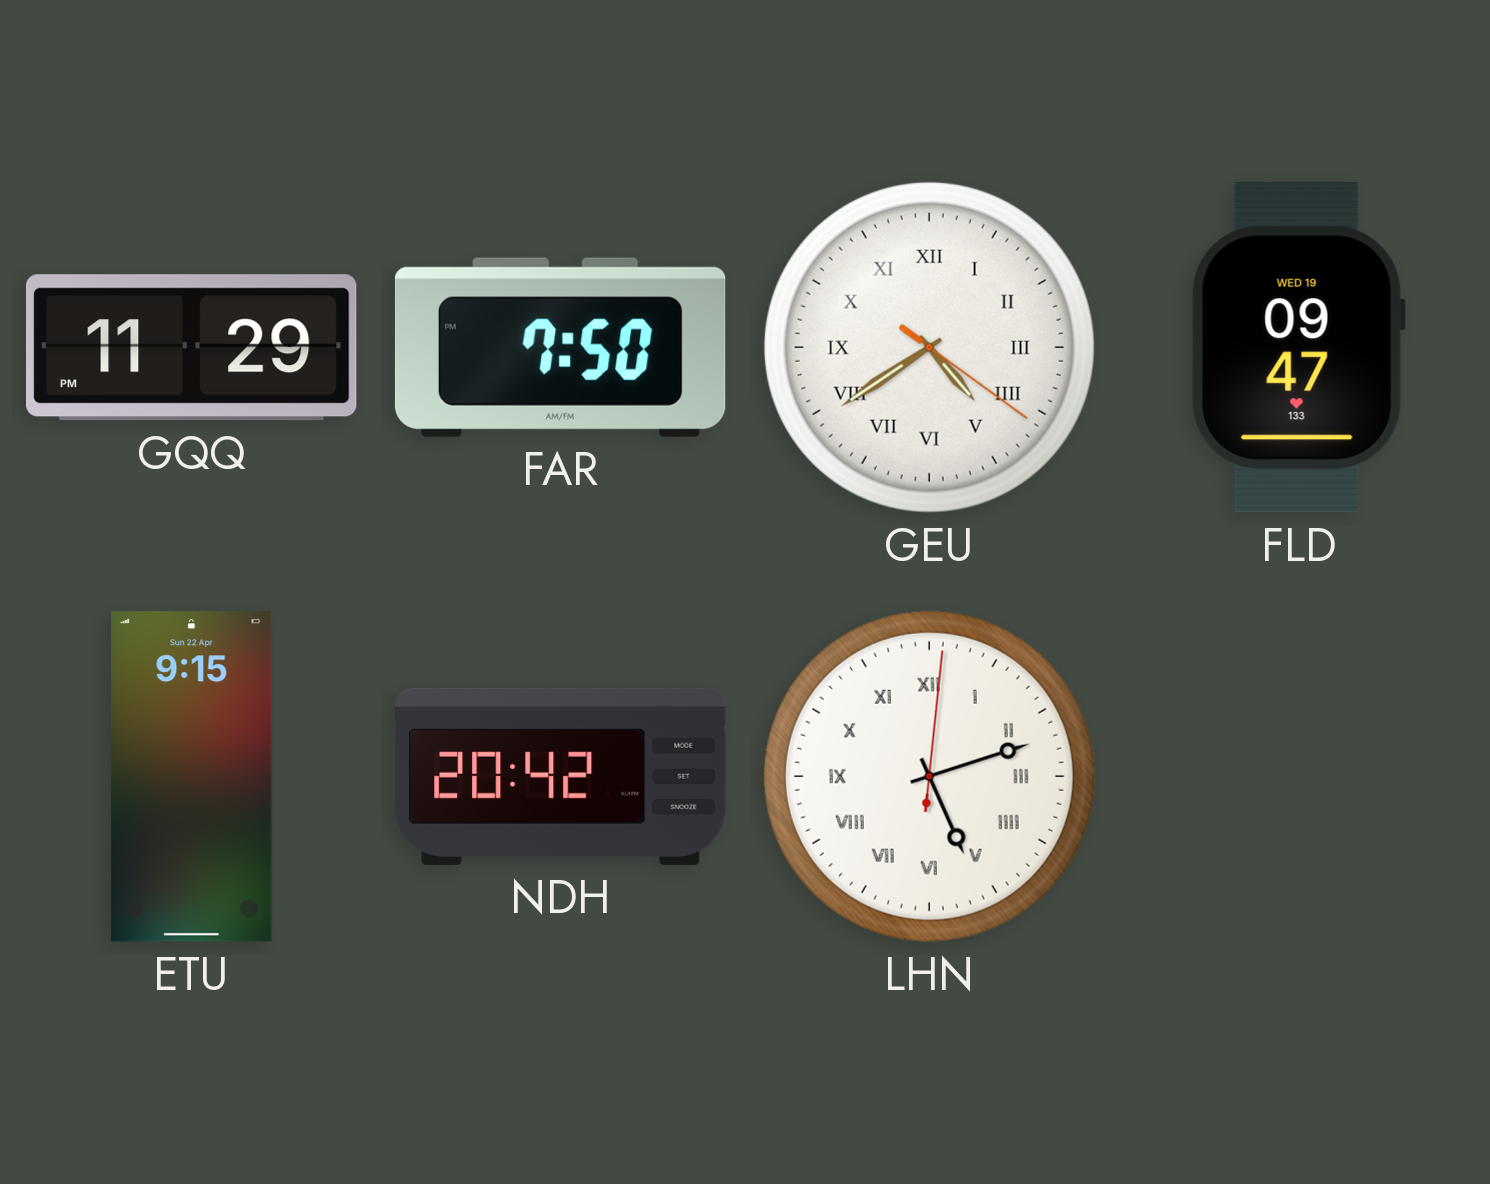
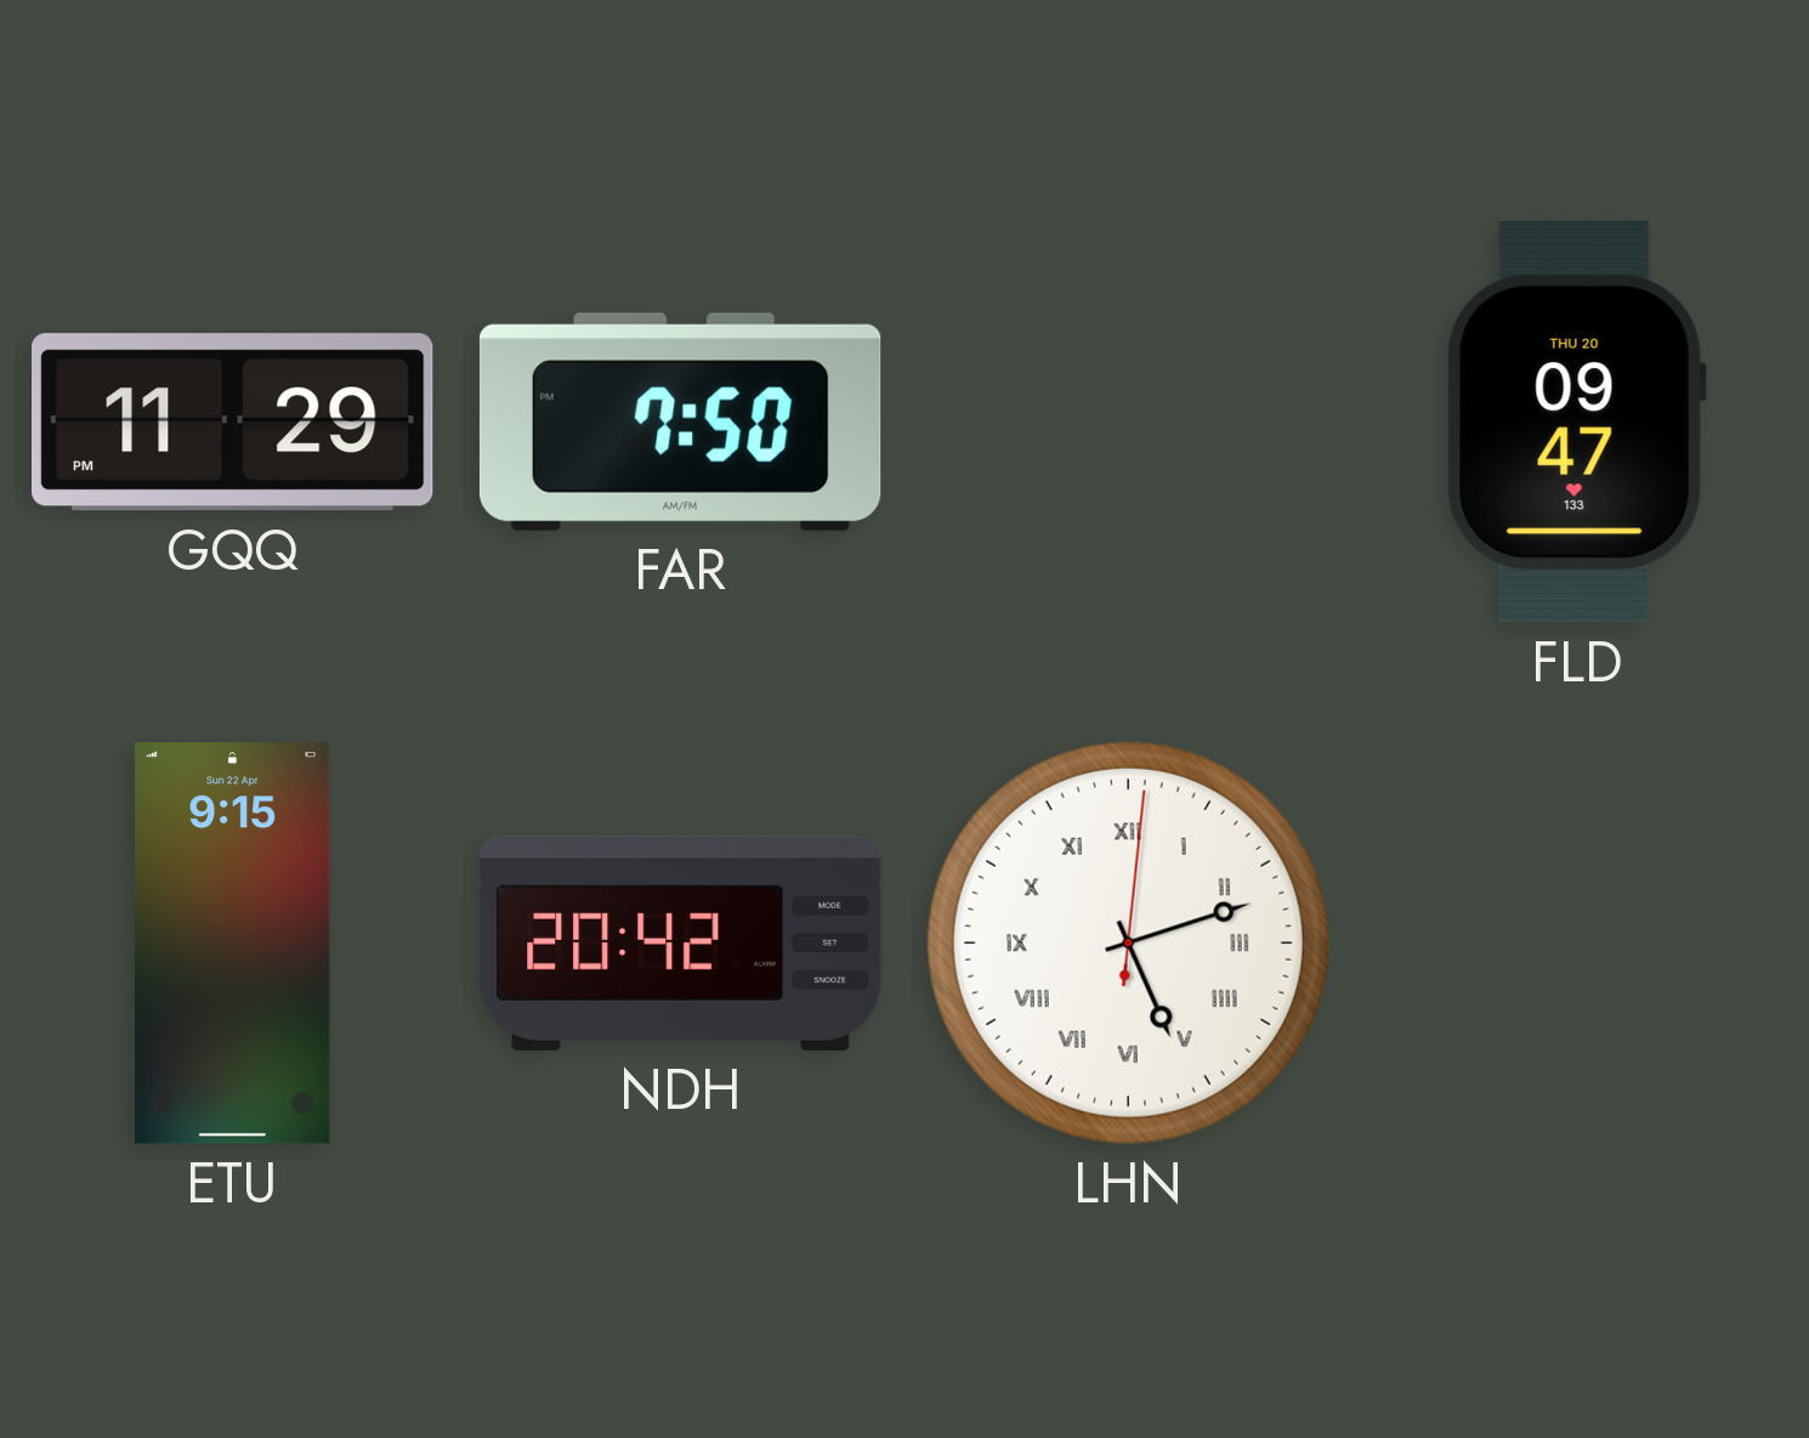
GEU: 4:39 -> none
FLD date: WED 19 -> THU 20
